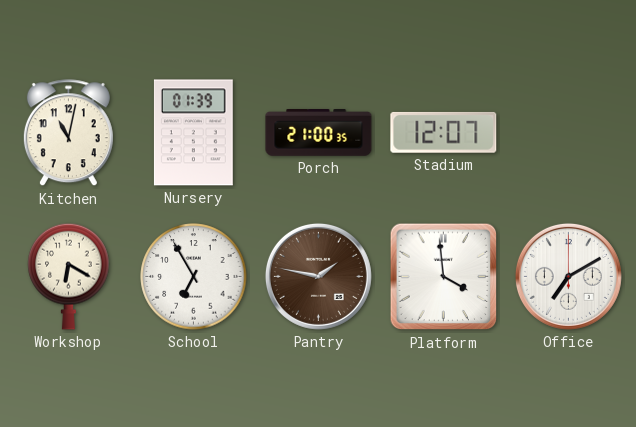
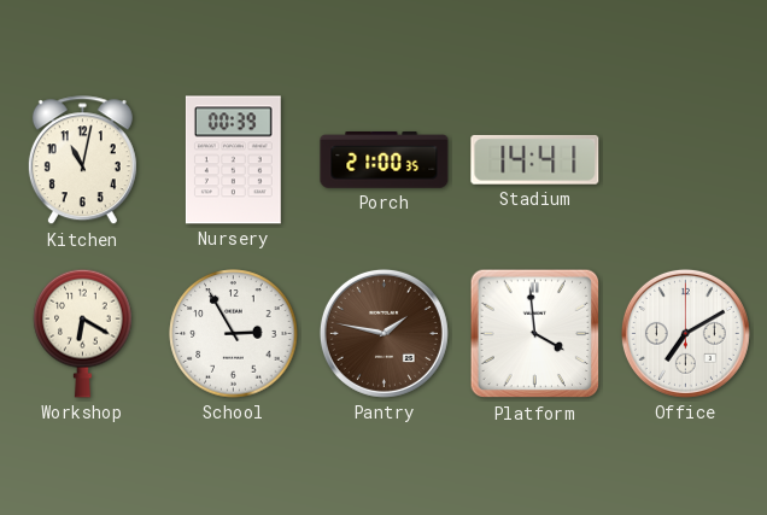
Nursery: 01:39 -> 00:39
Stadium: 12:07 -> 14:41
School: 6:55 -> 2:55
